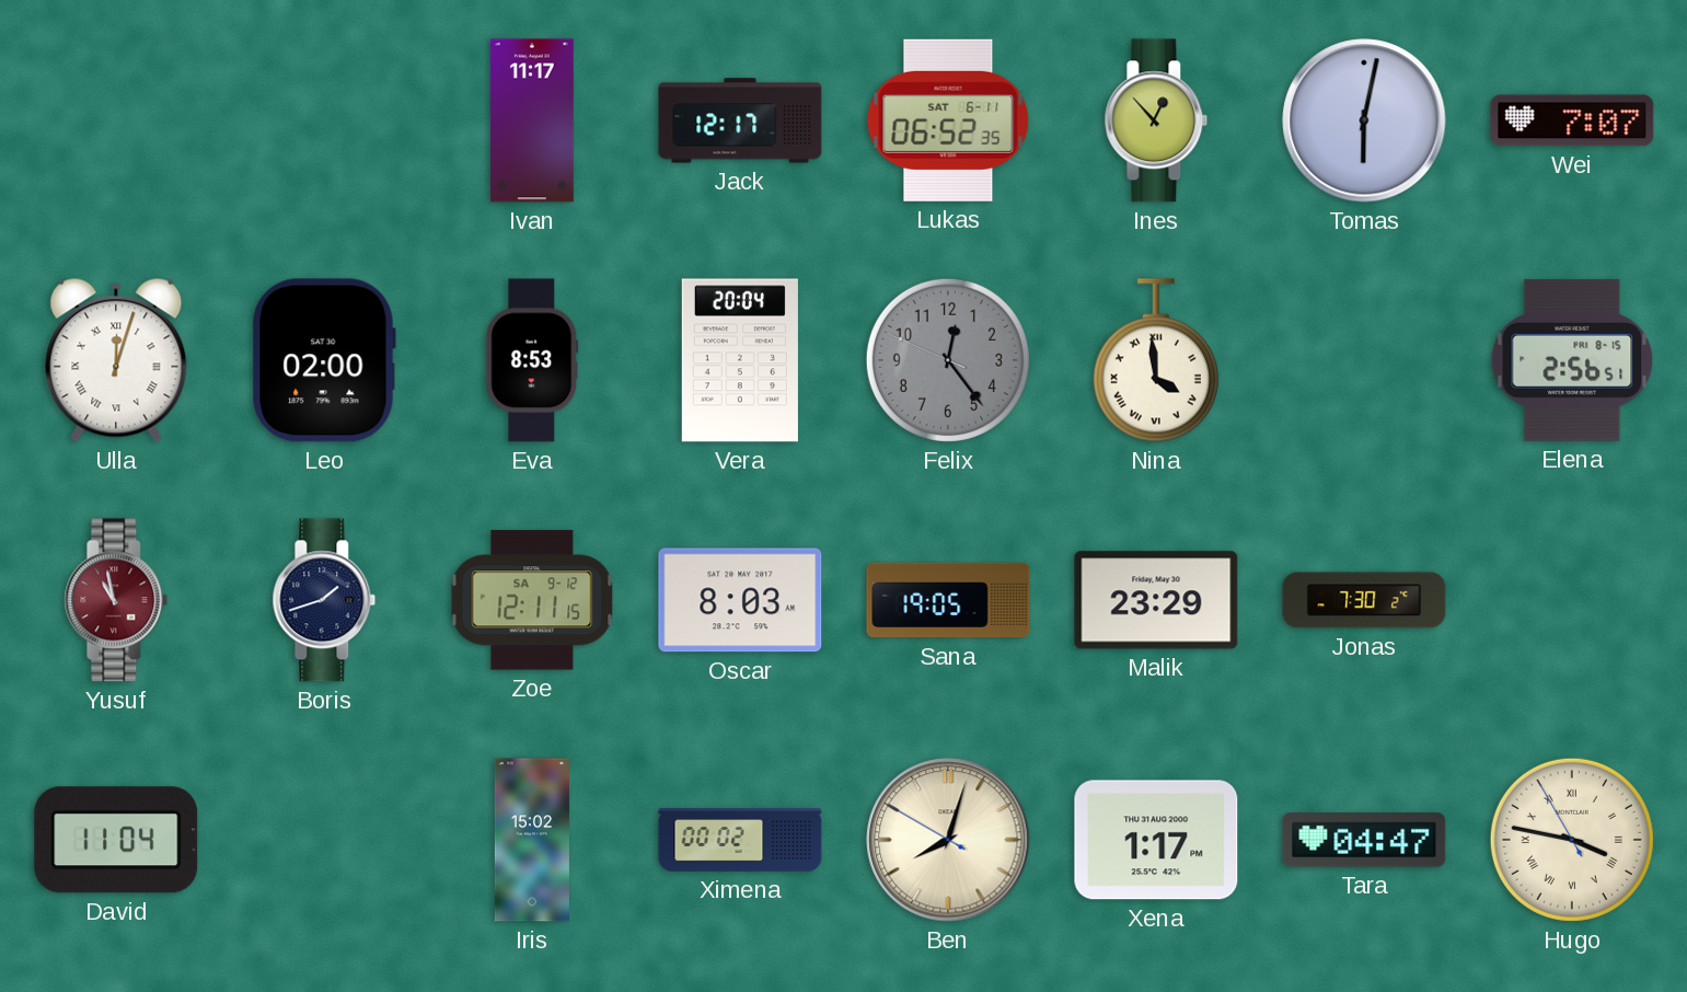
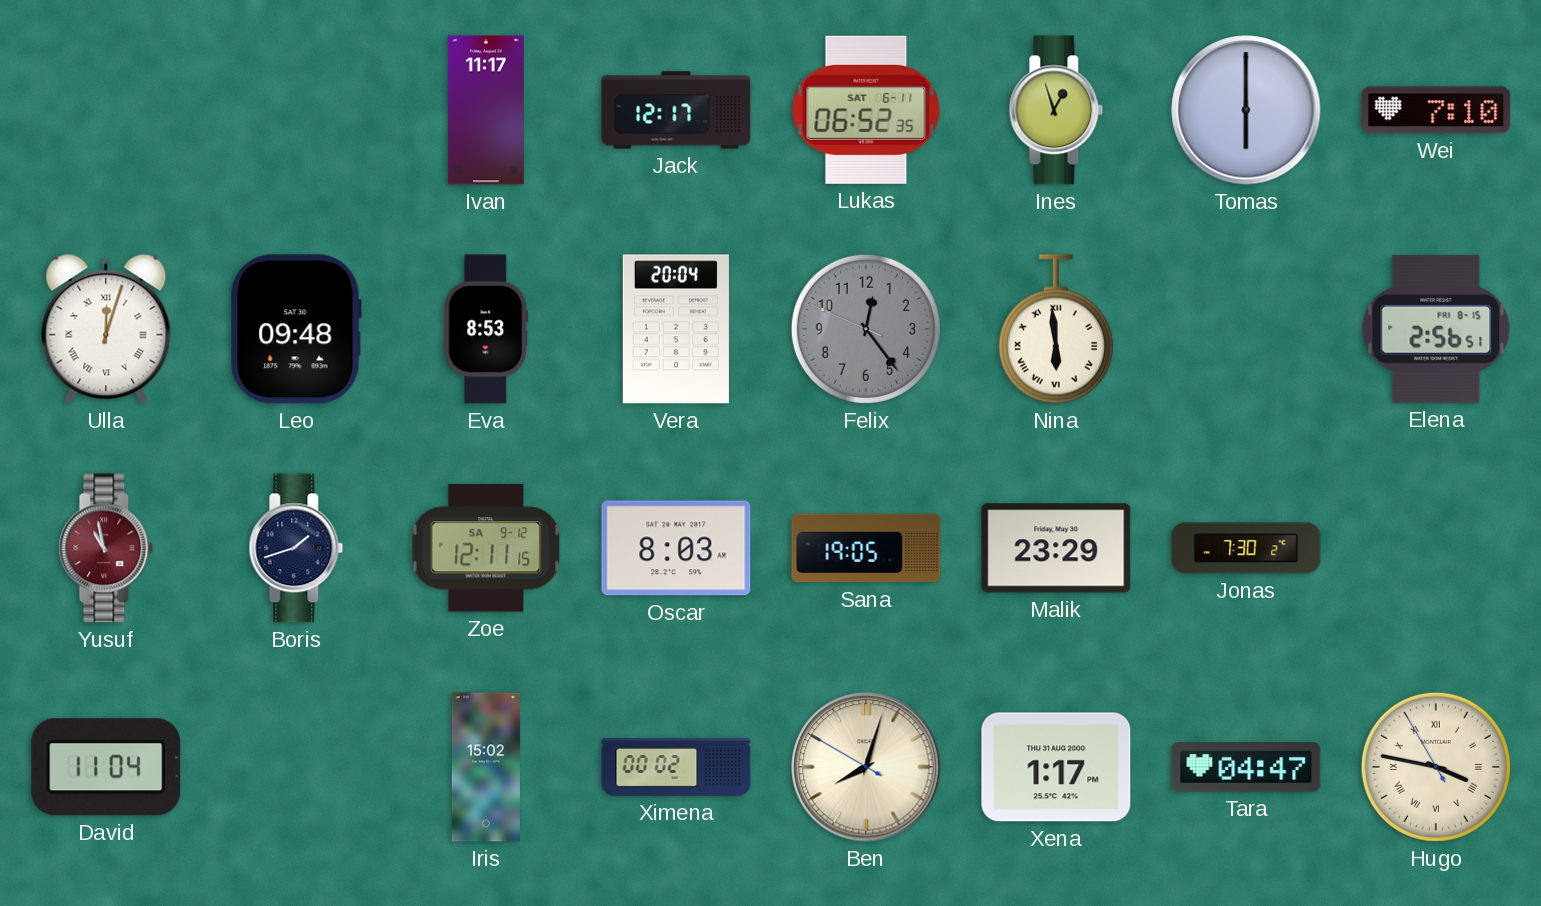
Ines: 12:53 -> 12:57
Tomas: 6:02 -> 6:00
Wei: 7:07 -> 7:10
Leo: 02:00 -> 09:48
Nina: 3:59 -> 5:59
